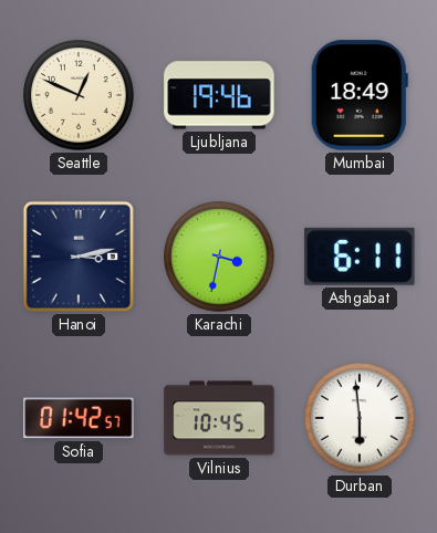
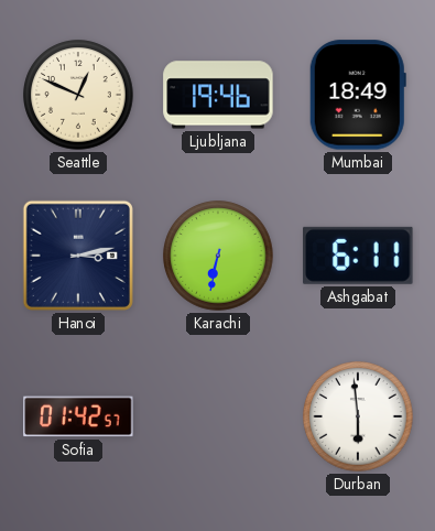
Karachi: 3:32 -> 6:32
Vilnius: 10:45 -> none
